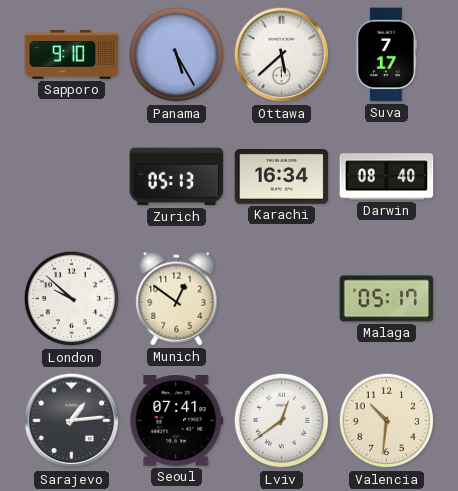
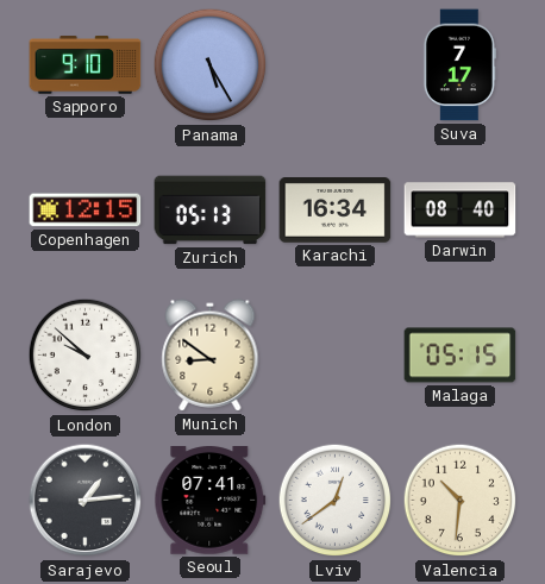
Ottawa: 5:38 -> none
Copenhagen: none -> 12:15
Munich: 12:51 -> 8:51
Malaga: 05:17 -> 05:15
